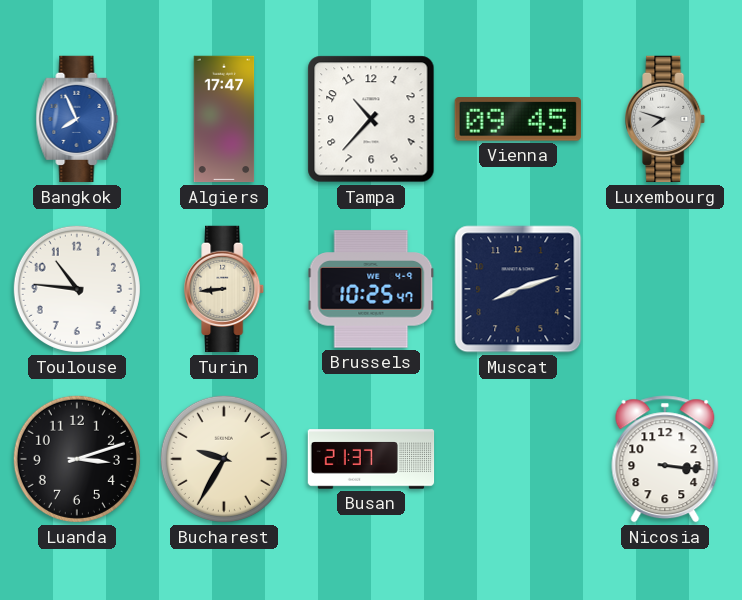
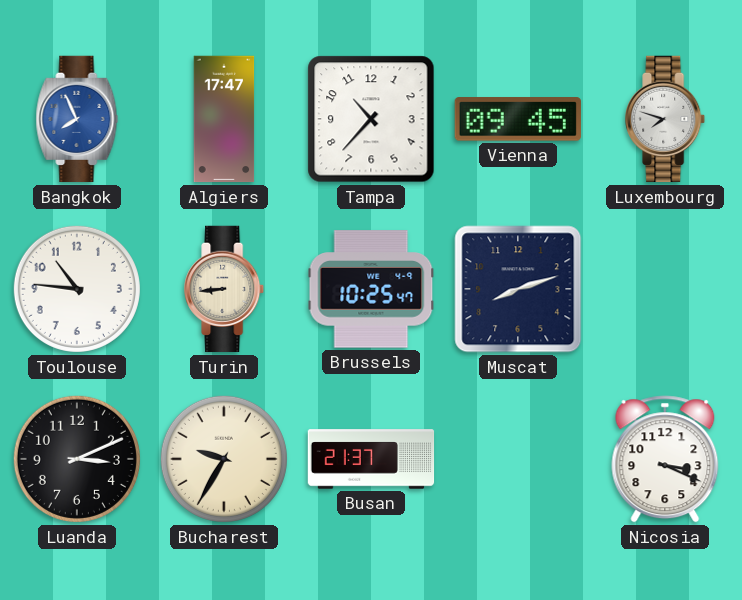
Luanda: 3:12 -> 3:11
Nicosia: 3:16 -> 3:19
